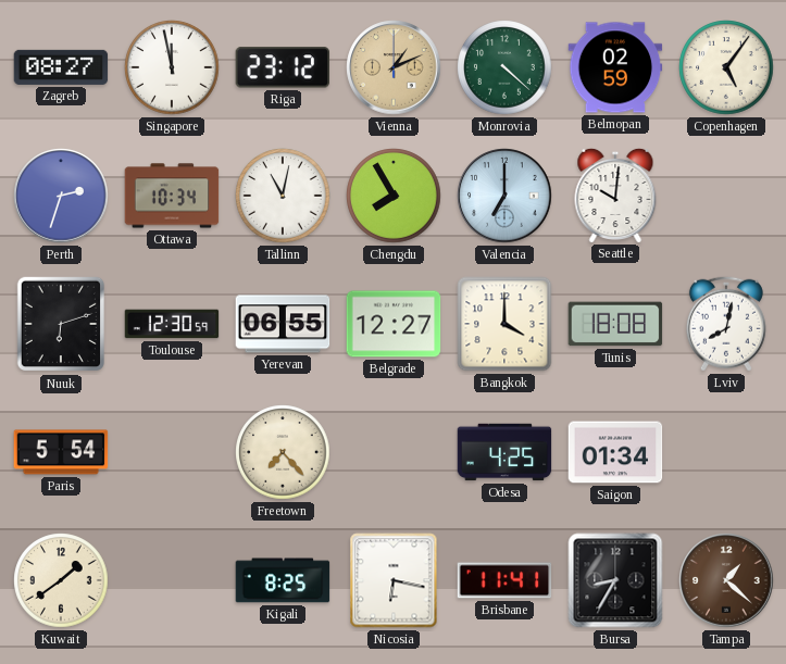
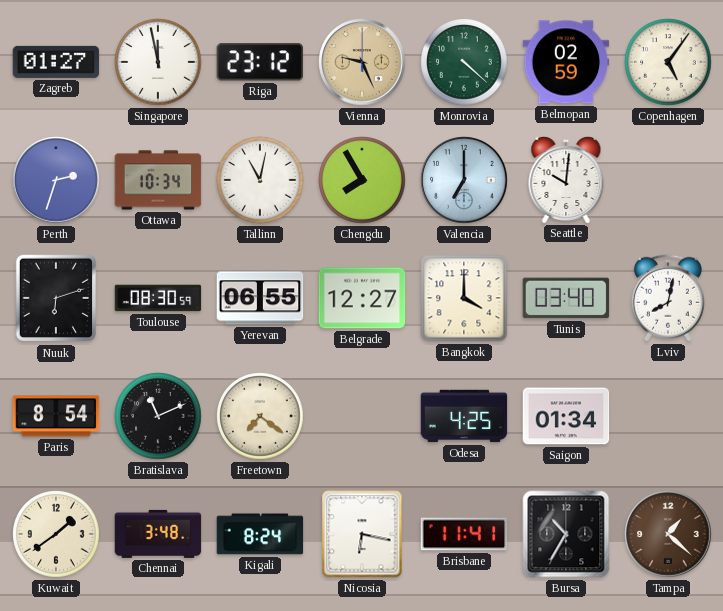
Zagreb: 08:27 -> 01:27
Vienna: 1:11 -> 9:26
Toulouse: 12:30 -> 08:30
Tunis: 18:08 -> 03:40
Paris: 5:54 -> 8:54
Bratislava: none -> 11:11
Freetown: 7:23 -> 7:21
Chennai: none -> 3:48
Kigali: 8:25 -> 8:24
Bursa: 8:35 -> 10:35
